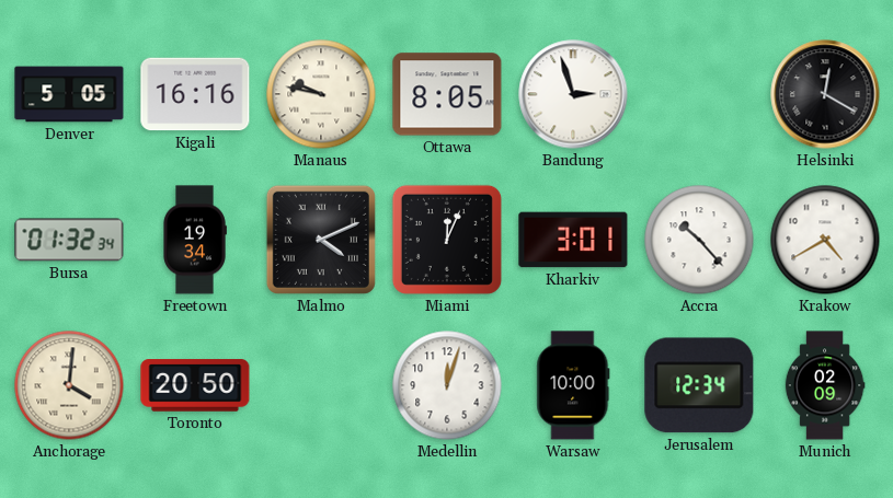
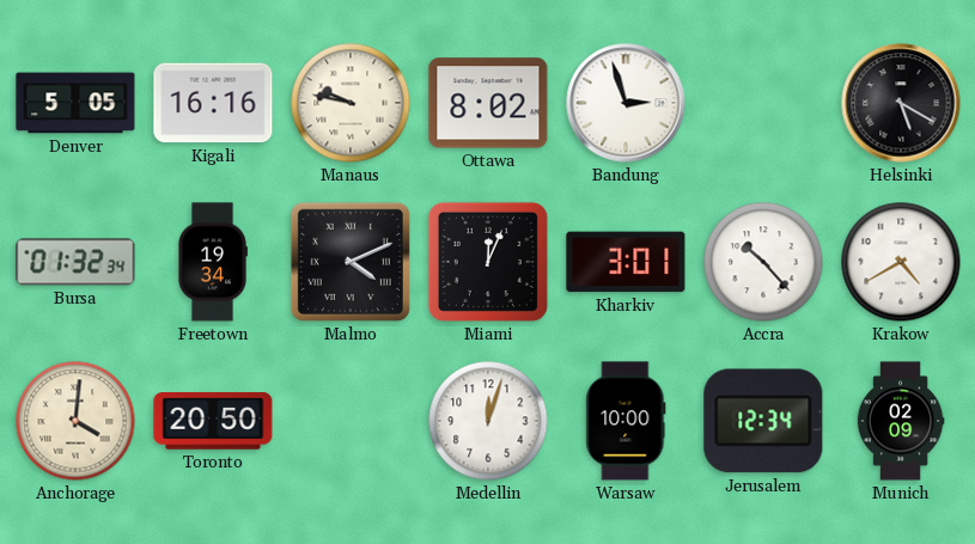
Ottawa: 8:05 -> 8:02
Helsinki: 12:20 -> 5:20
